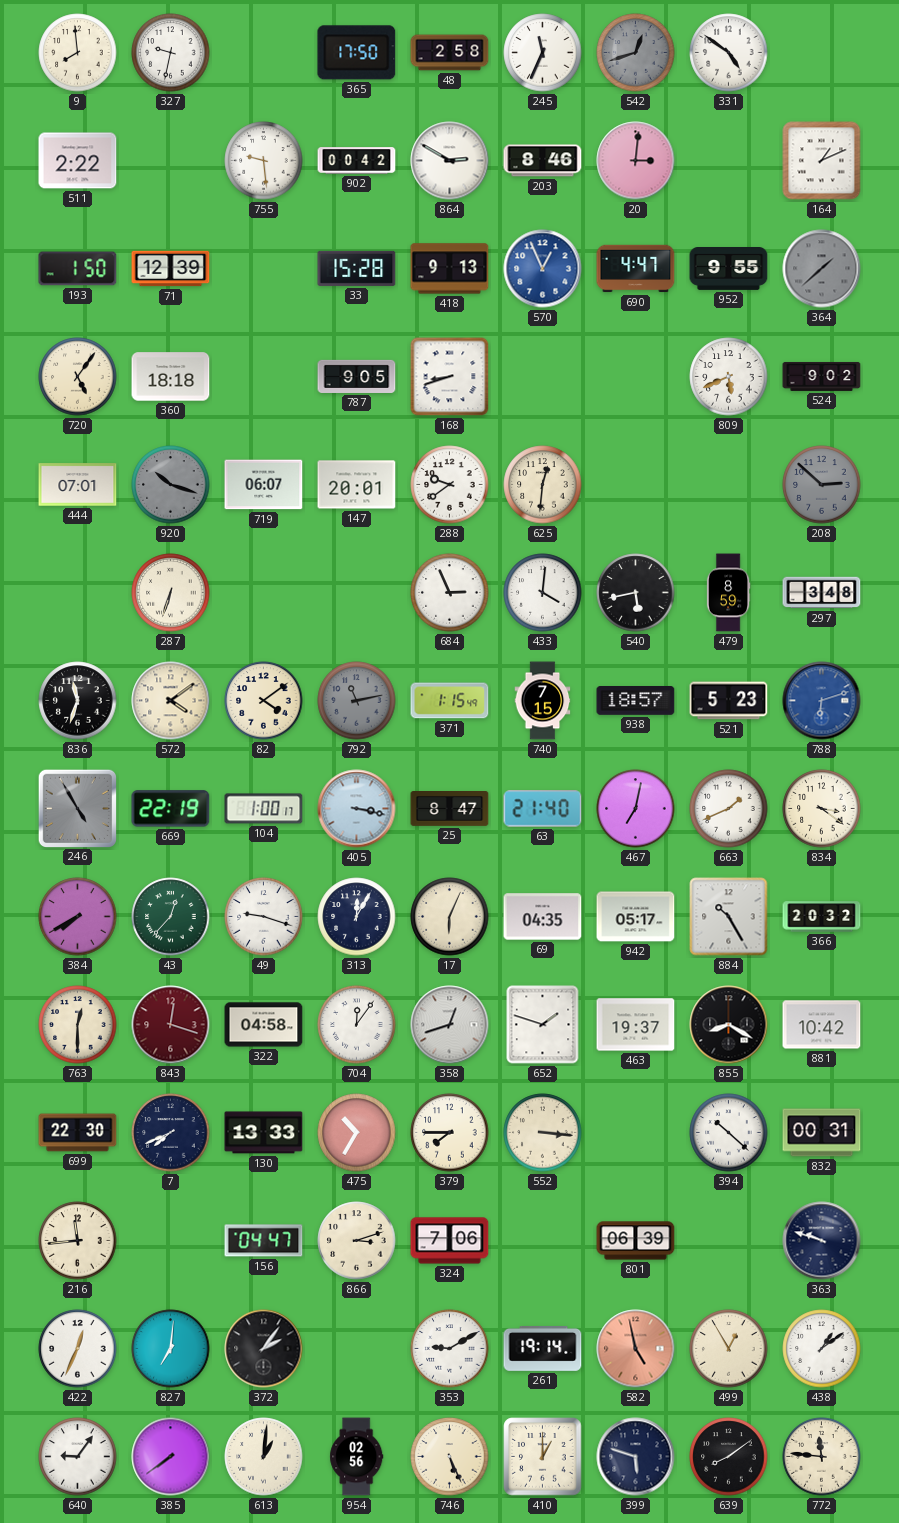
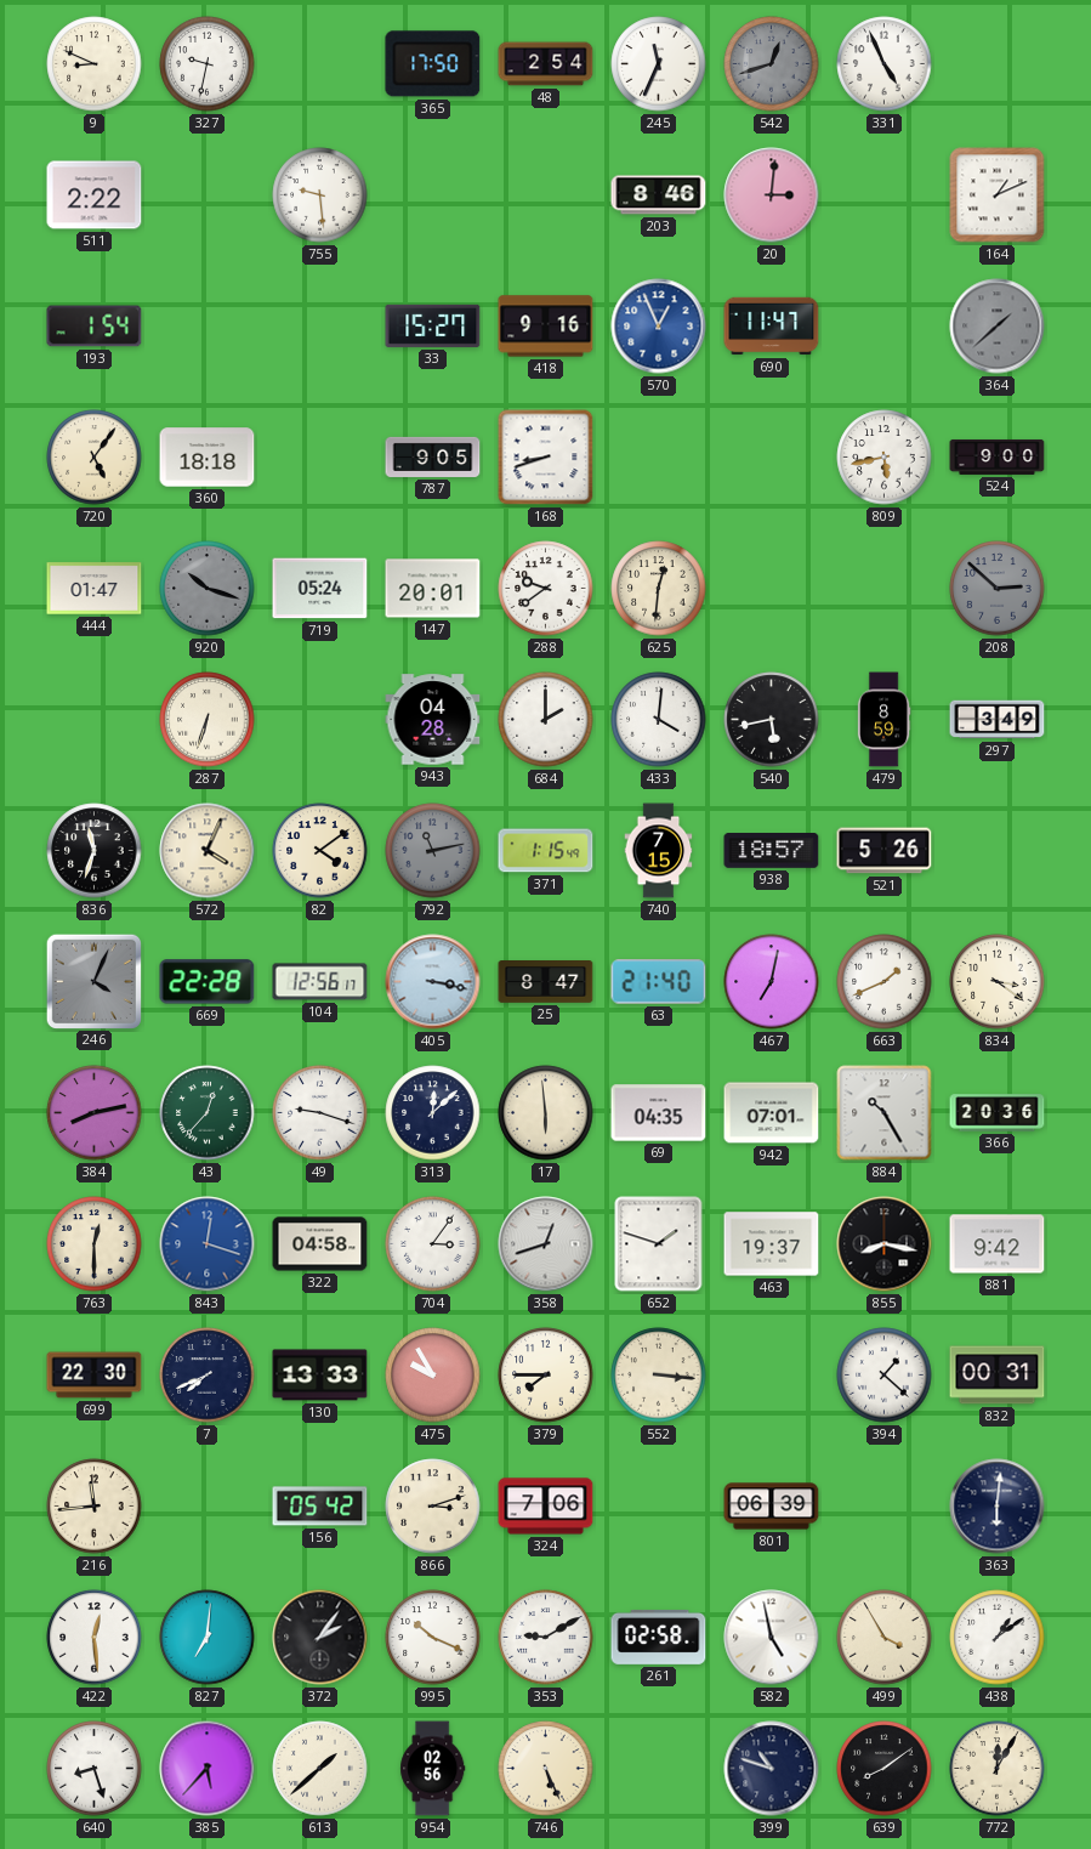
9: 7:59 -> 8:49
48: 2:58 -> 2:54
331: 4:51 -> 4:56
902: 00:42 -> none
864: 2:50 -> none
193: 1:50 -> 1:54
71: 12:39 -> none
33: 15:28 -> 15:27
418: 9:13 -> 9:16
690: 4:47 -> 11:47
952: 9:55 -> none
809: 5:41 -> 5:43
524: 9:02 -> 9:00
444: 07:01 -> 01:47
719: 06:07 -> 05:24
943: none -> 04:28
684: 2:56 -> 2:00
297: 3:48 -> 3:49
572: 4:09 -> 4:04
521: 5:23 -> 5:26
788: 6:12 -> none
246: 4:55 -> 4:04
669: 22:19 -> 22:28
104: 1:00 -> 12:56
384: 7:40 -> 8:13
313: 12:05 -> 12:08
17: 6:04 -> 5:59
942: 05:17 -> 07:01
366: 20:32 -> 20:36
843 dial: burgundy -> blue
704: 12:06 -> 3:06
855: 8:20 -> 8:17
881: 10:42 -> 9:42
475: 10:35 -> 9:55
394: 10:22 -> 1:22
156: 04:47 -> 05:42
363: 9:48 -> 6:01
422: 12:34 -> 12:29
995: none -> 10:19
261: 19:14 -> 02:58
582 dial: salmon -> white
499: 12:55 -> 3:55
640: 9:06 -> 8:27
385: 7:39 -> 5:37
613: 1:01 -> 1:38
410: 1:00 -> none
399: 5:48 -> 10:48
772: 11:46 -> 12:05
